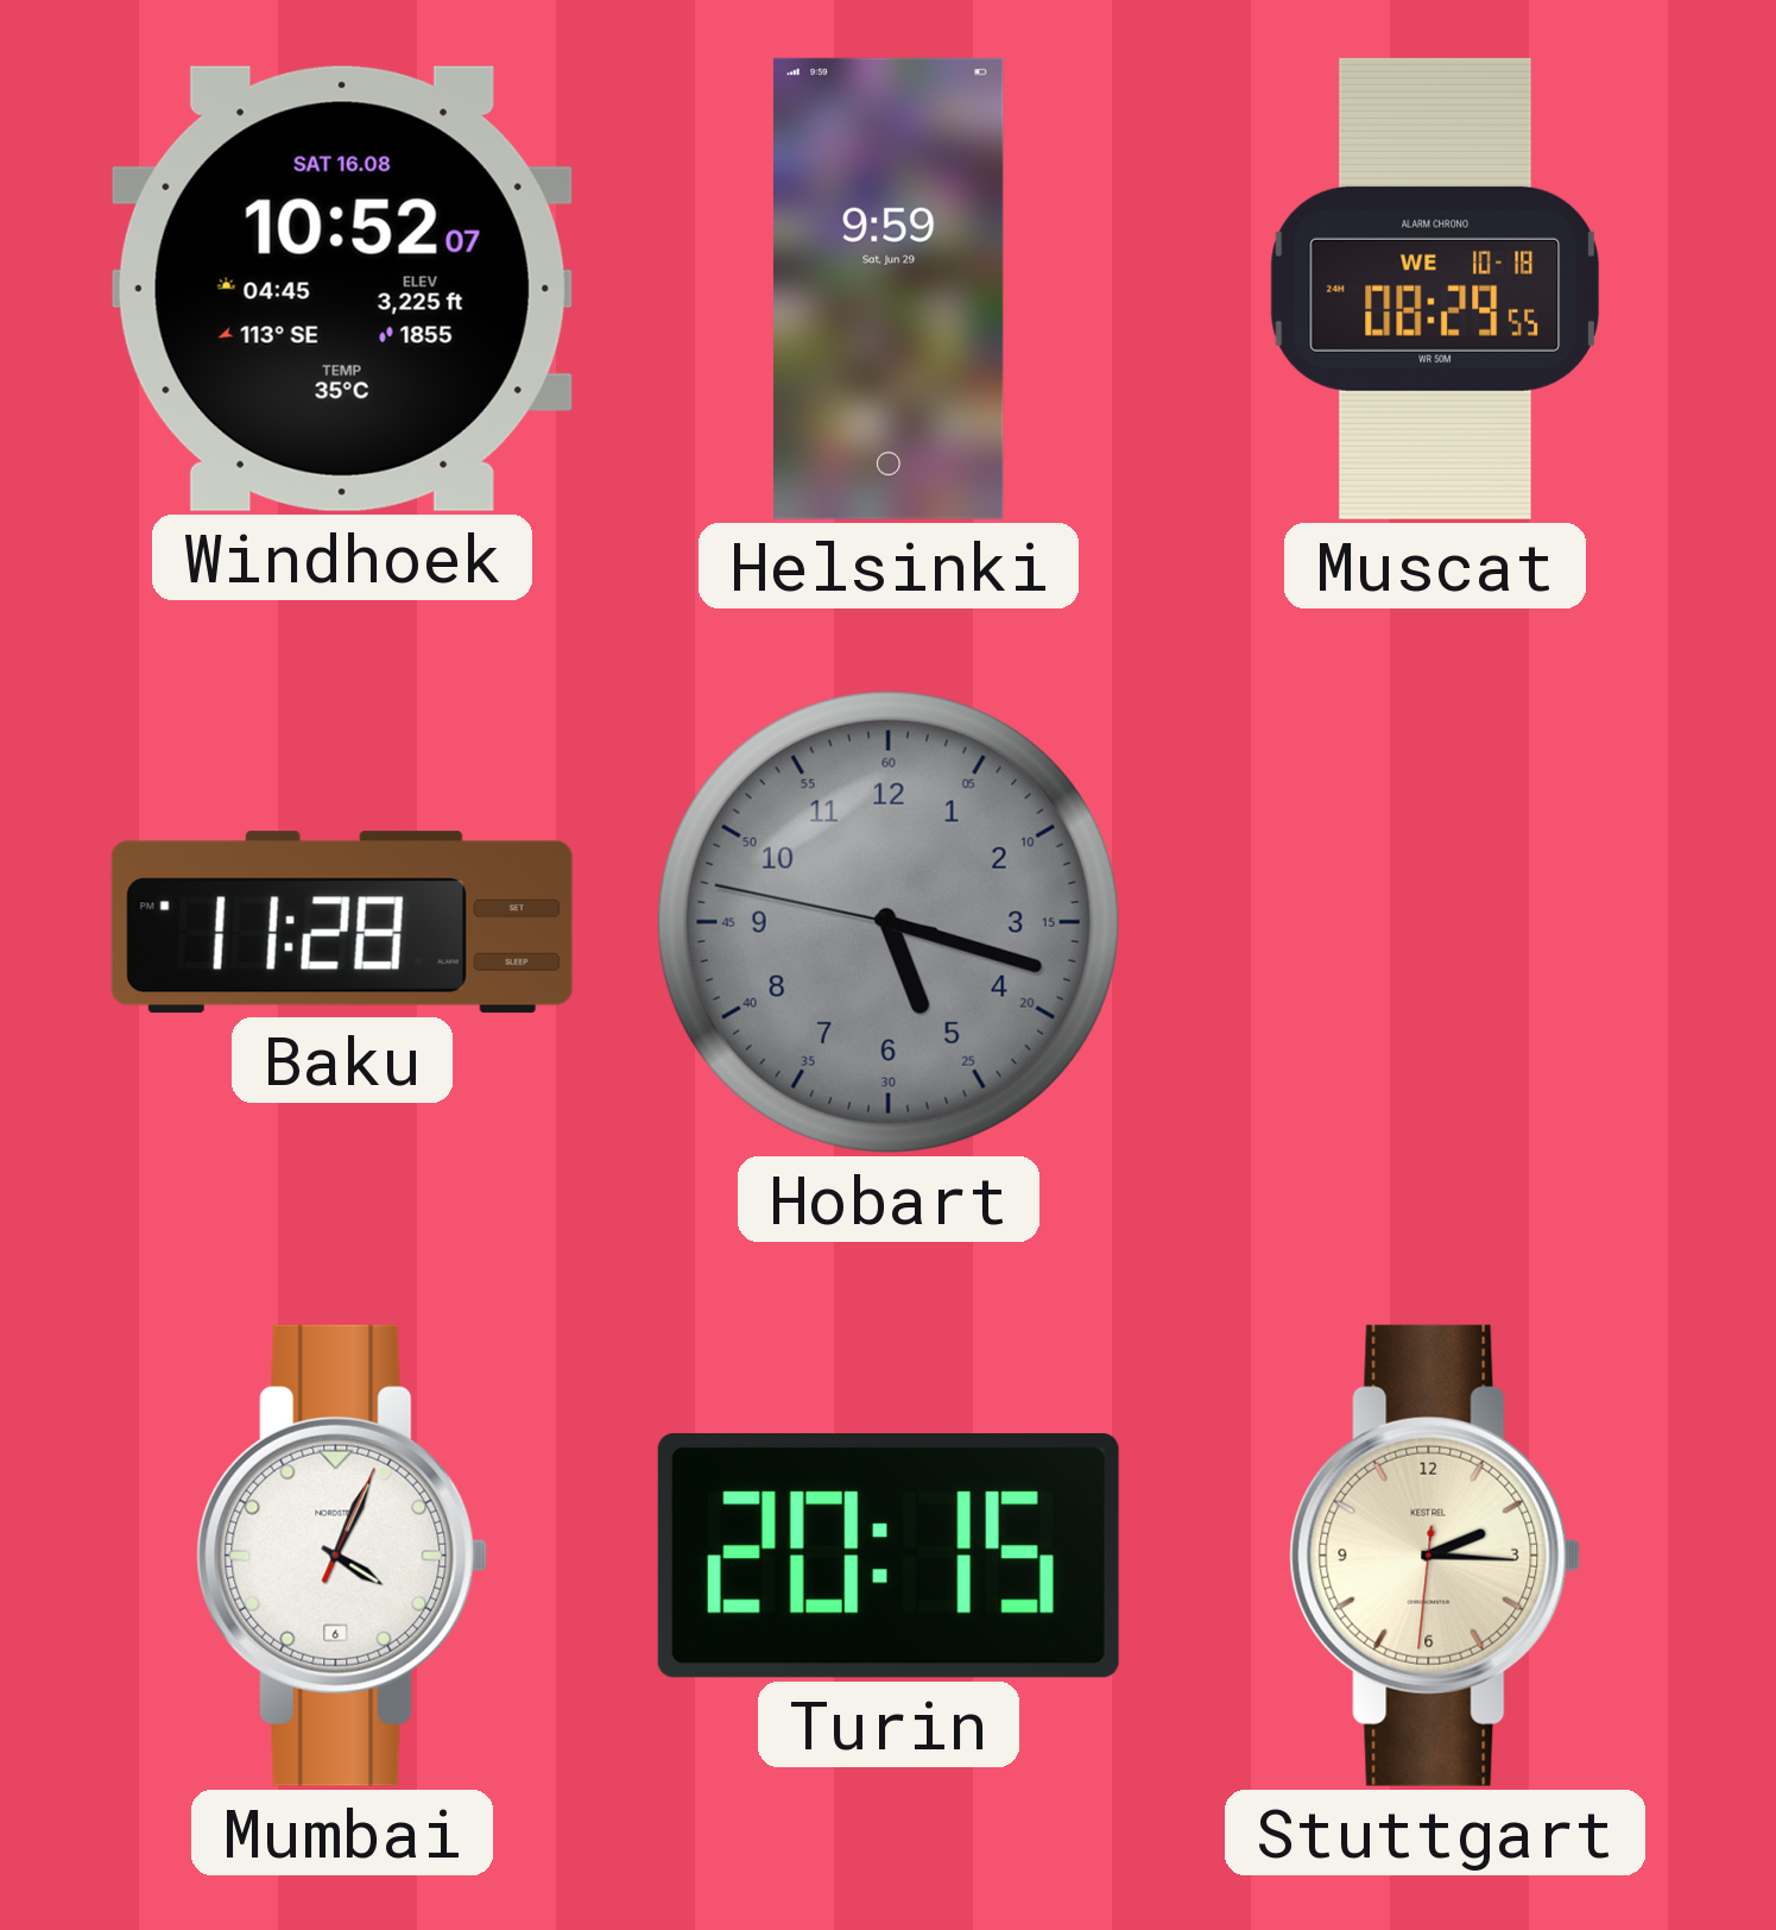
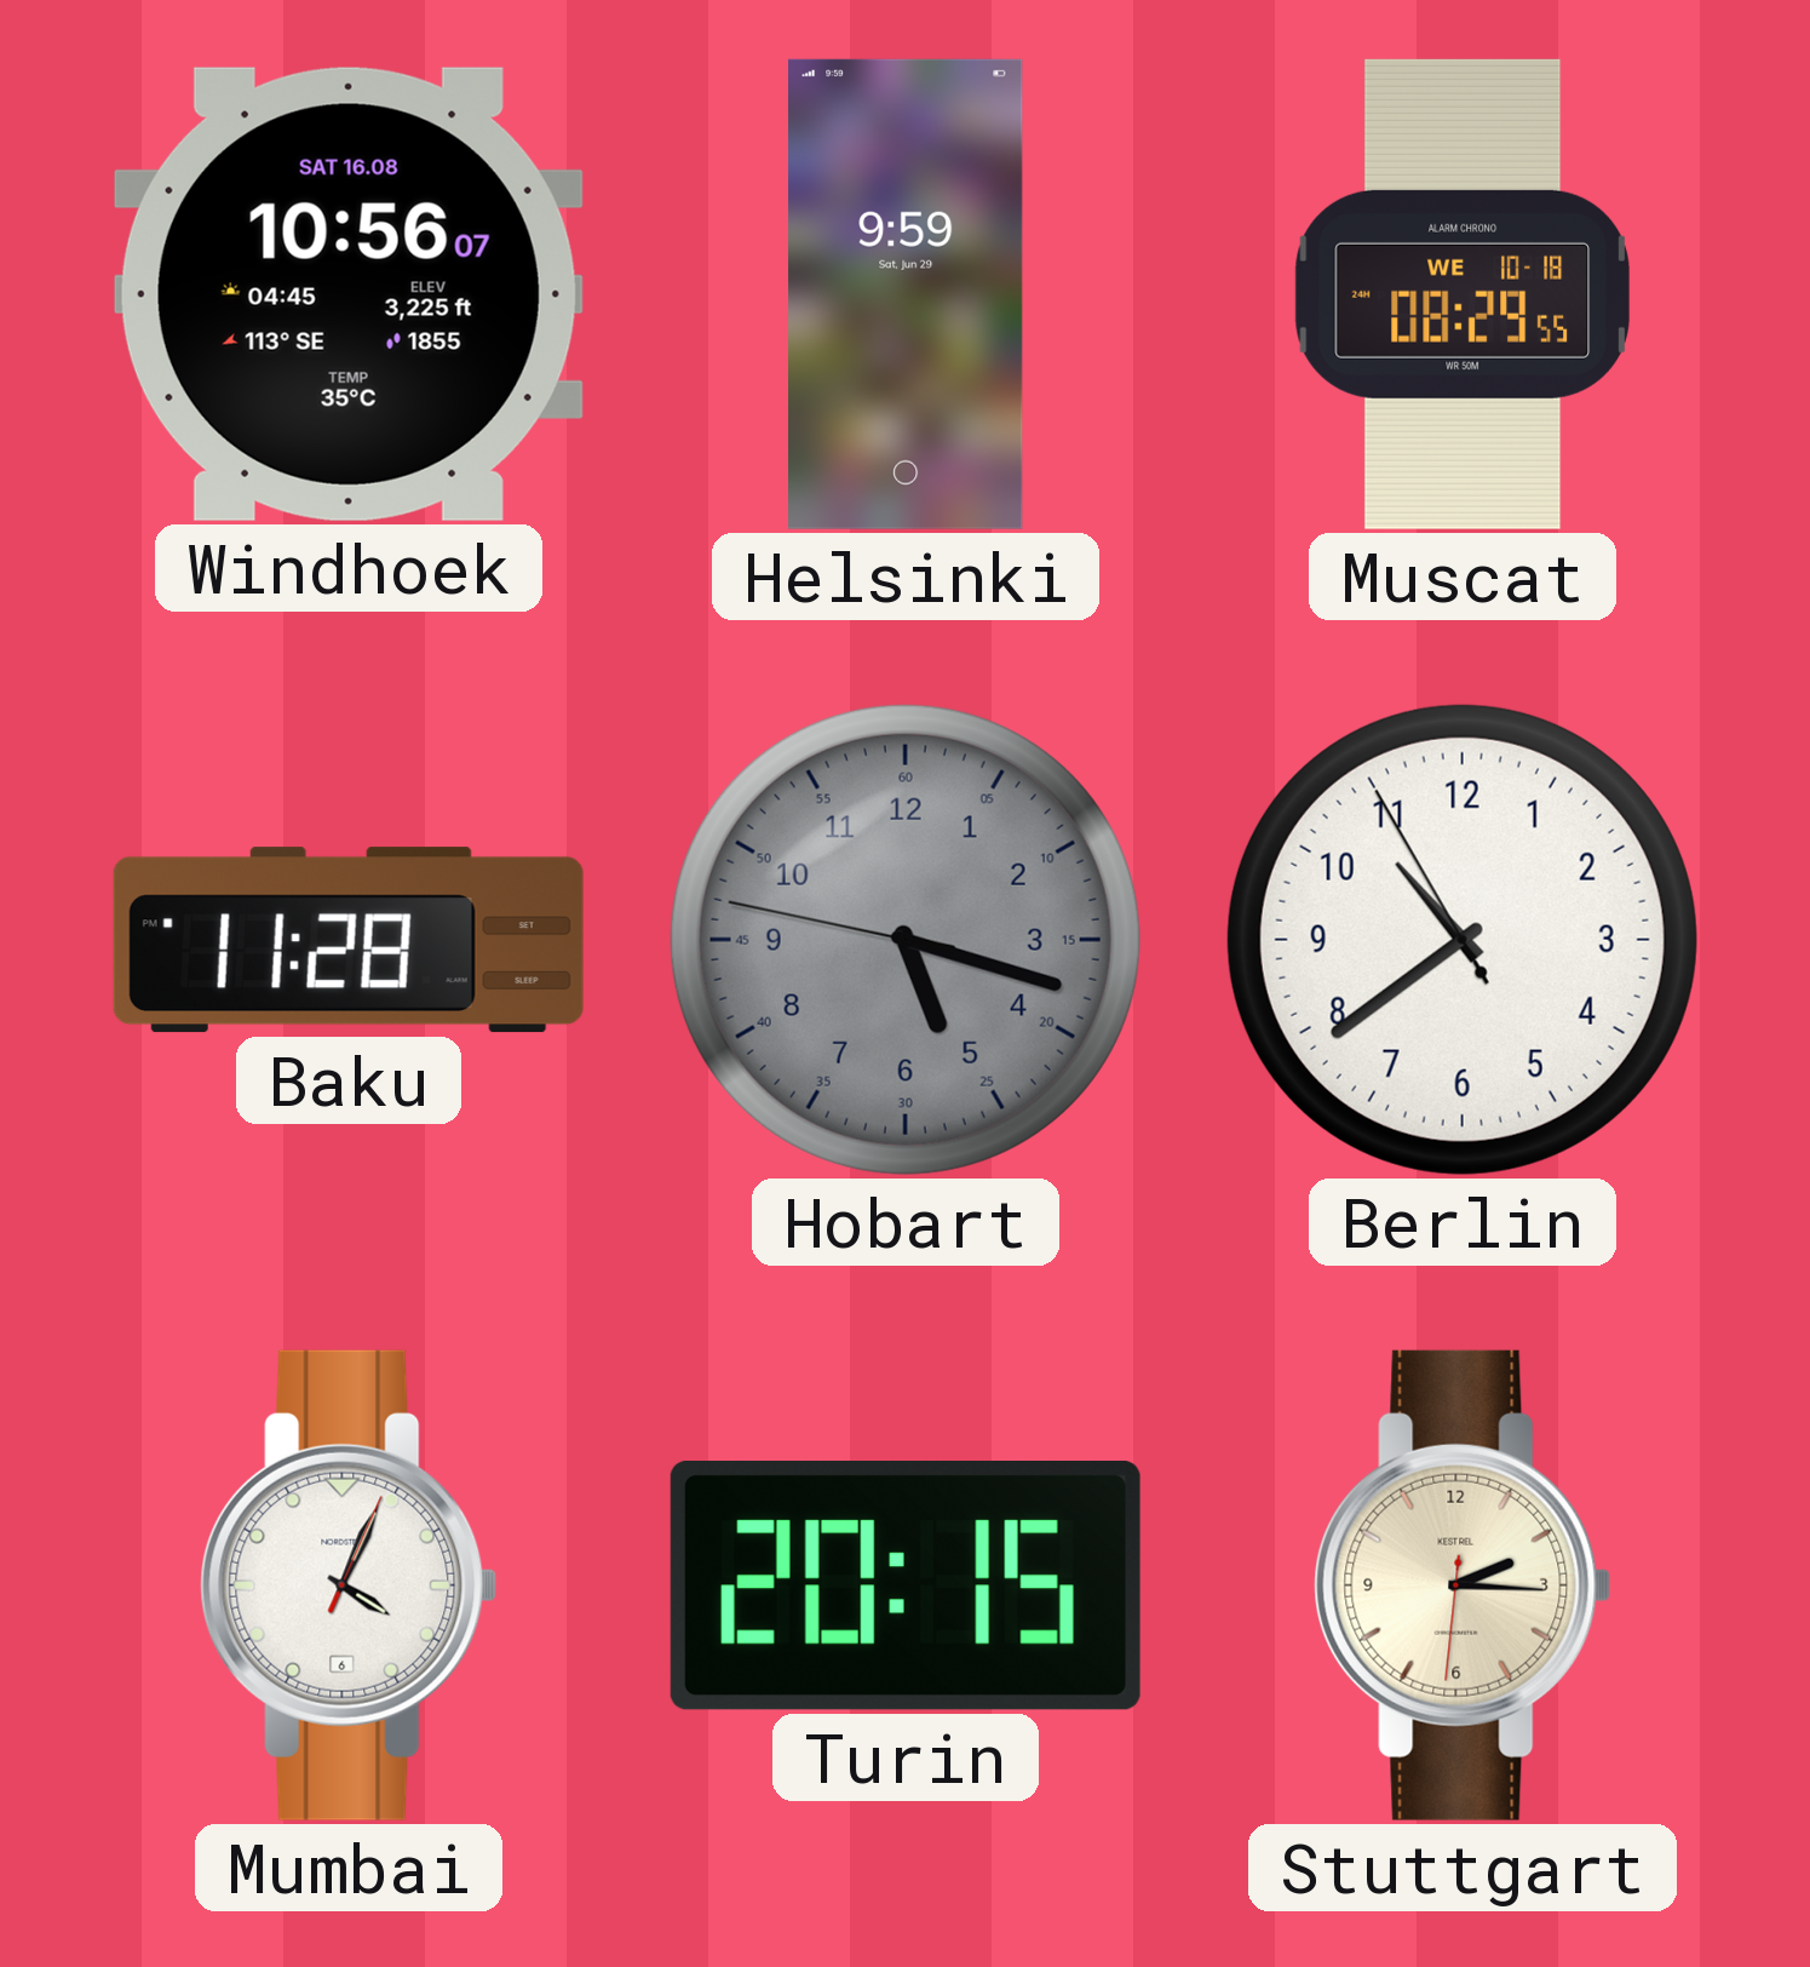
Windhoek: 10:52 -> 10:56
Berlin: none -> 10:38
